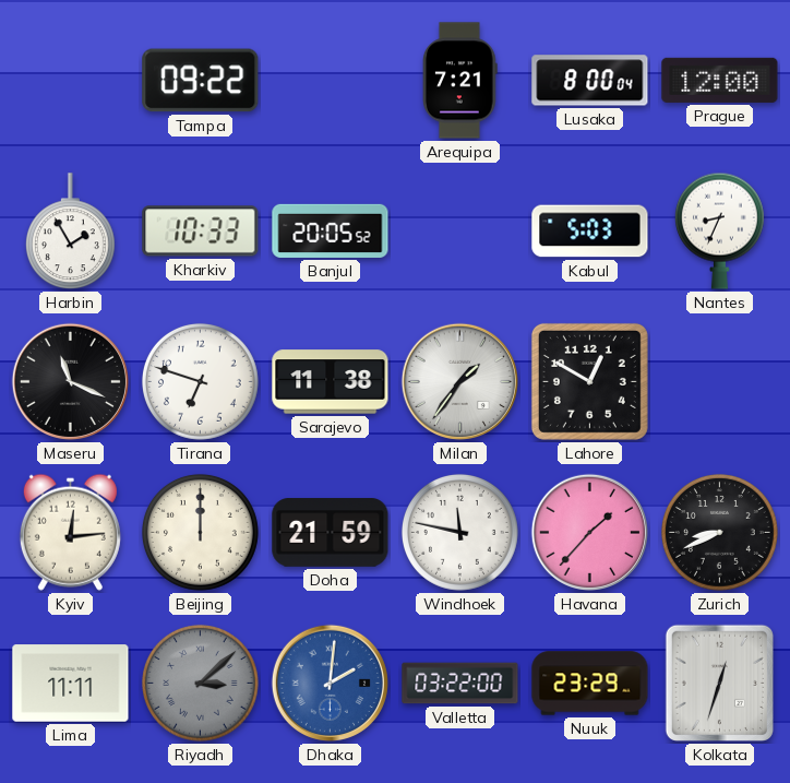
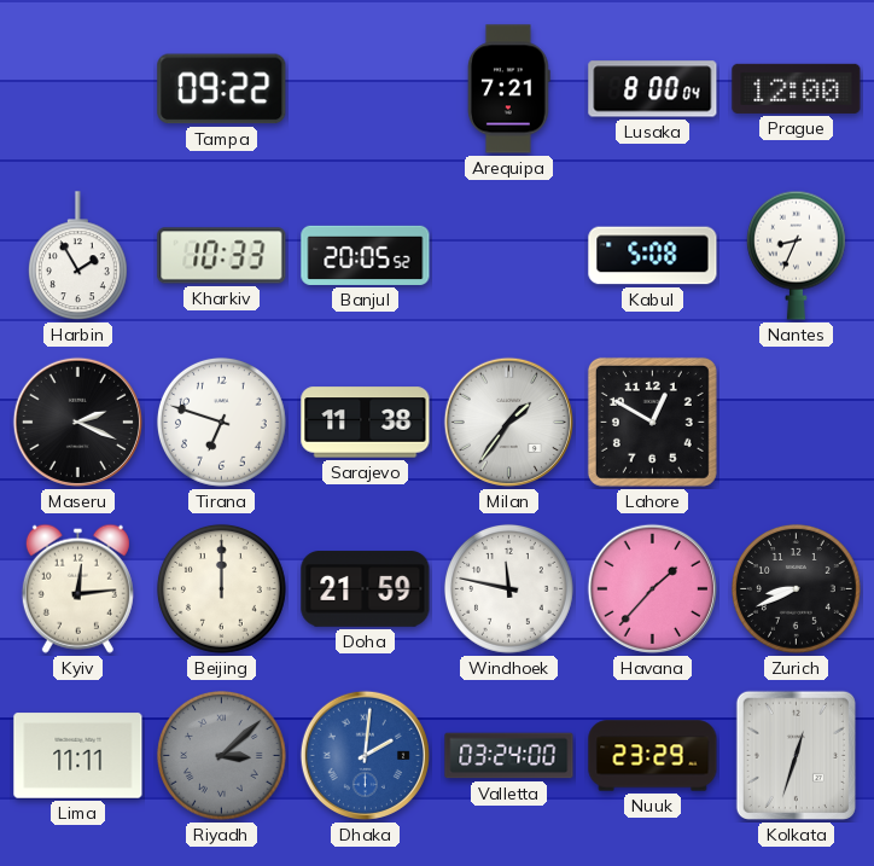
Kabul: 5:03 -> 5:08
Maseru: 11:19 -> 2:19
Valletta: 03:22 -> 03:24
